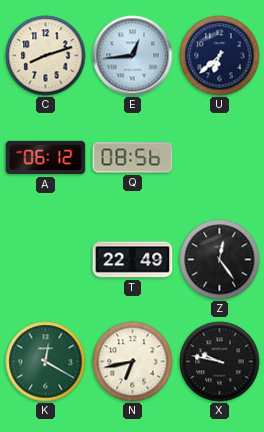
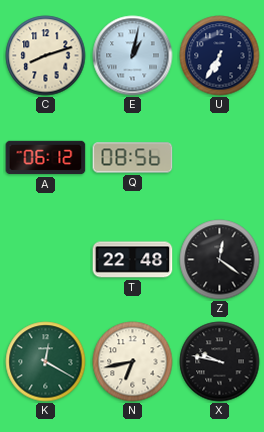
E: 12:44 -> 1:02
U: 6:38 -> 6:35
T: 22:49 -> 22:48
Z: 12:24 -> 12:21
